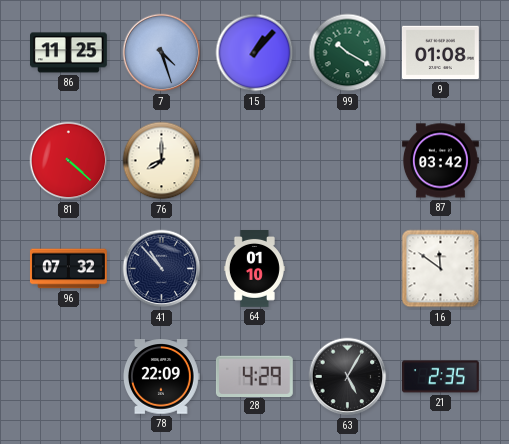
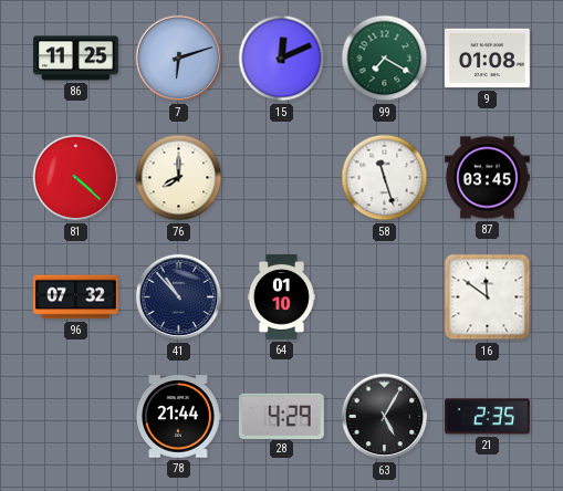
7: 4:27 -> 6:12
15: 1:07 -> 12:11
99: 10:20 -> 7:20
58: none -> 11:27
87: 03:42 -> 03:45
78: 22:09 -> 21:44
